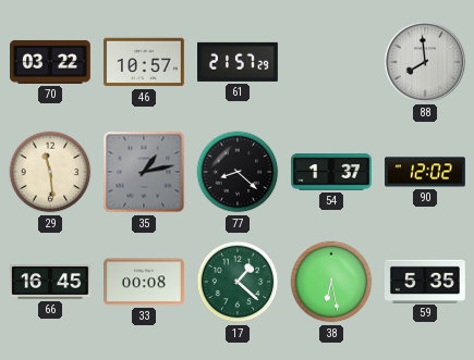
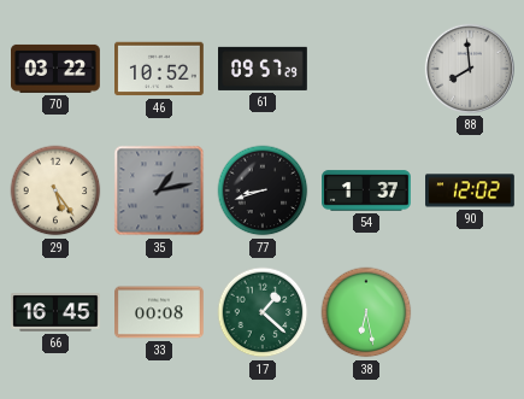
46: 10:57 -> 10:52
61: 21:57 -> 09:57
29: 11:29 -> 5:24
77: 8:22 -> 8:42
59: 5:35 -> none
